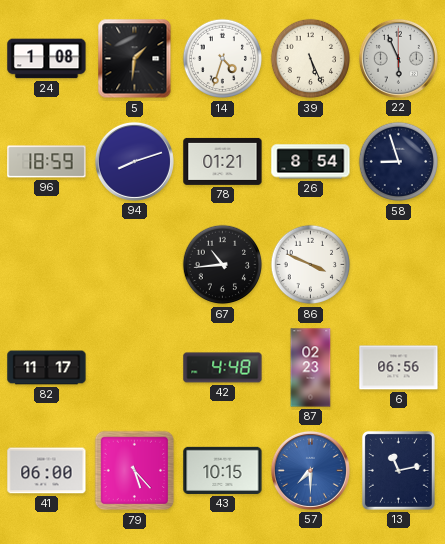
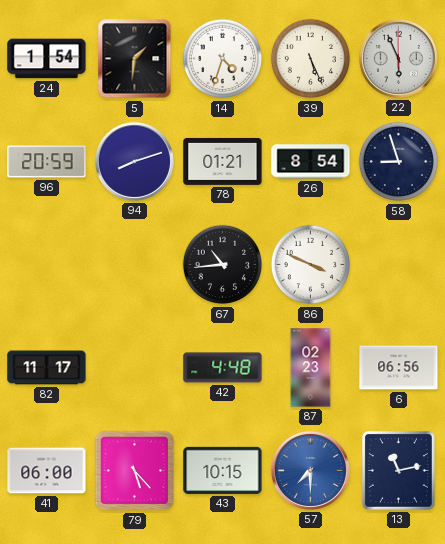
24: 1:08 -> 1:54
96: 18:59 -> 20:59
